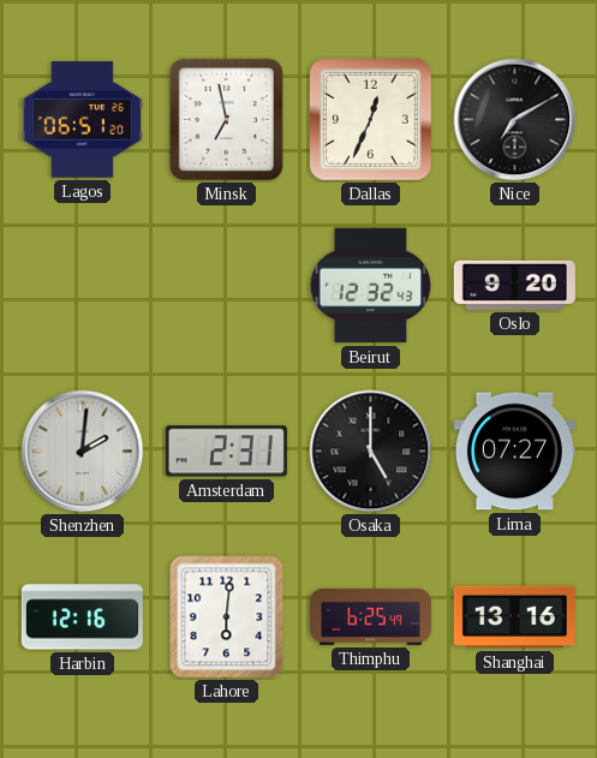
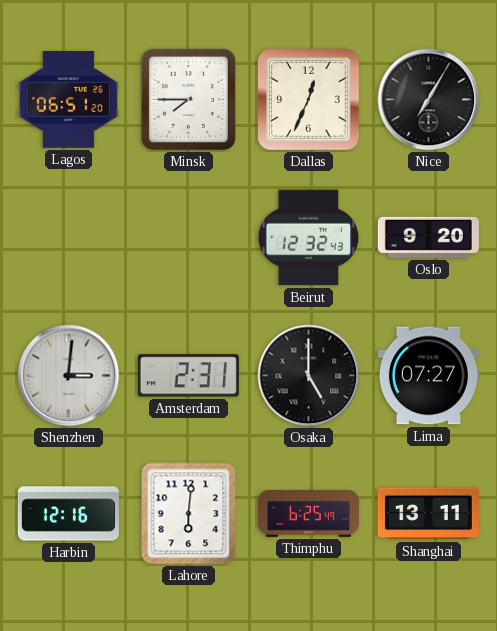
Minsk: 6:58 -> 7:45
Nice: 7:10 -> 7:05
Shenzhen: 2:01 -> 3:01
Shanghai: 13:16 -> 13:11
